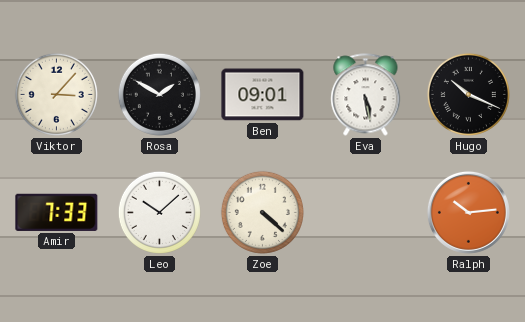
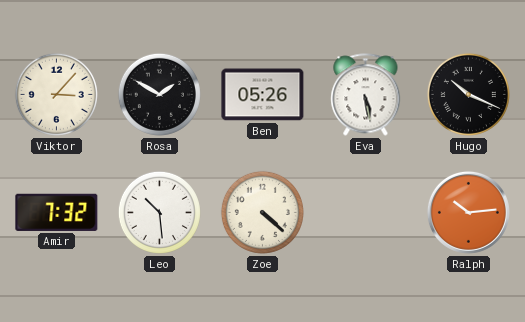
Ben: 09:01 -> 05:26
Amir: 7:33 -> 7:32
Leo: 10:08 -> 10:29
